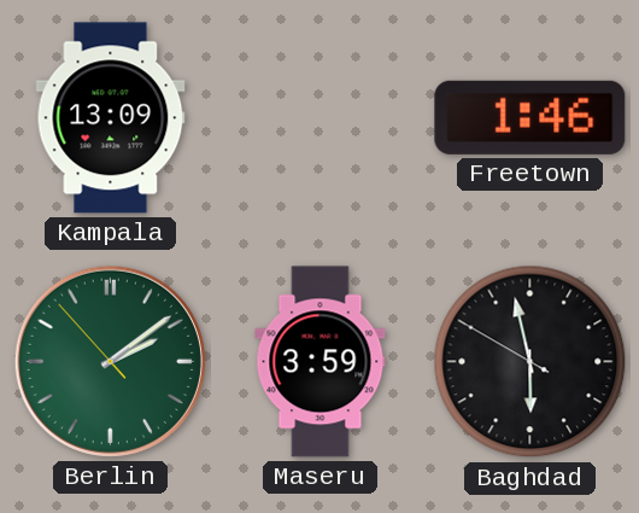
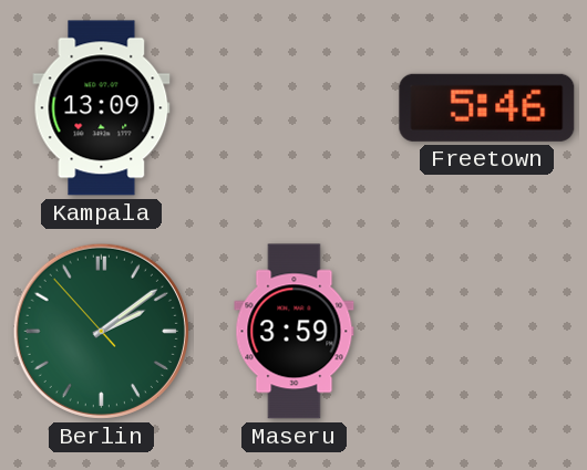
Freetown: 1:46 -> 5:46
Baghdad: 5:57 -> none
